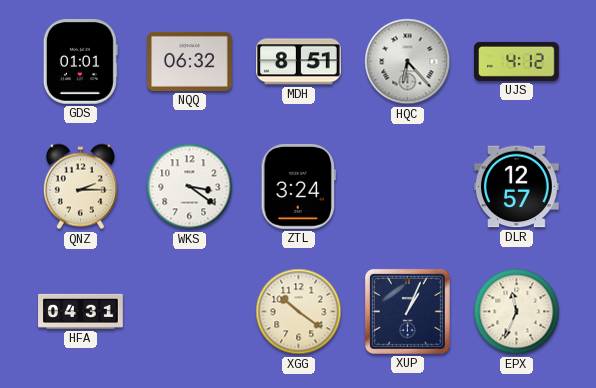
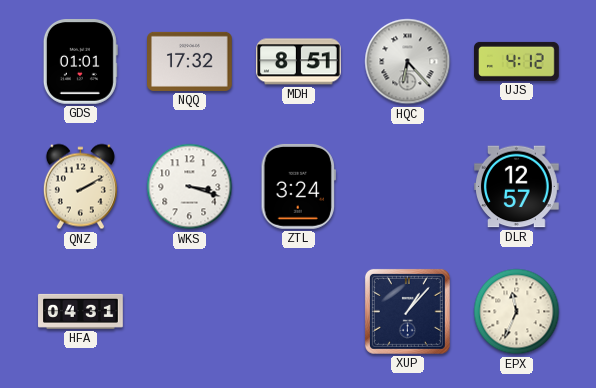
NQQ: 06:32 -> 17:32
QNZ: 2:15 -> 2:10
WKS: 3:21 -> 3:18
XGG: 10:21 -> none
XUP: 1:04 -> 1:07
